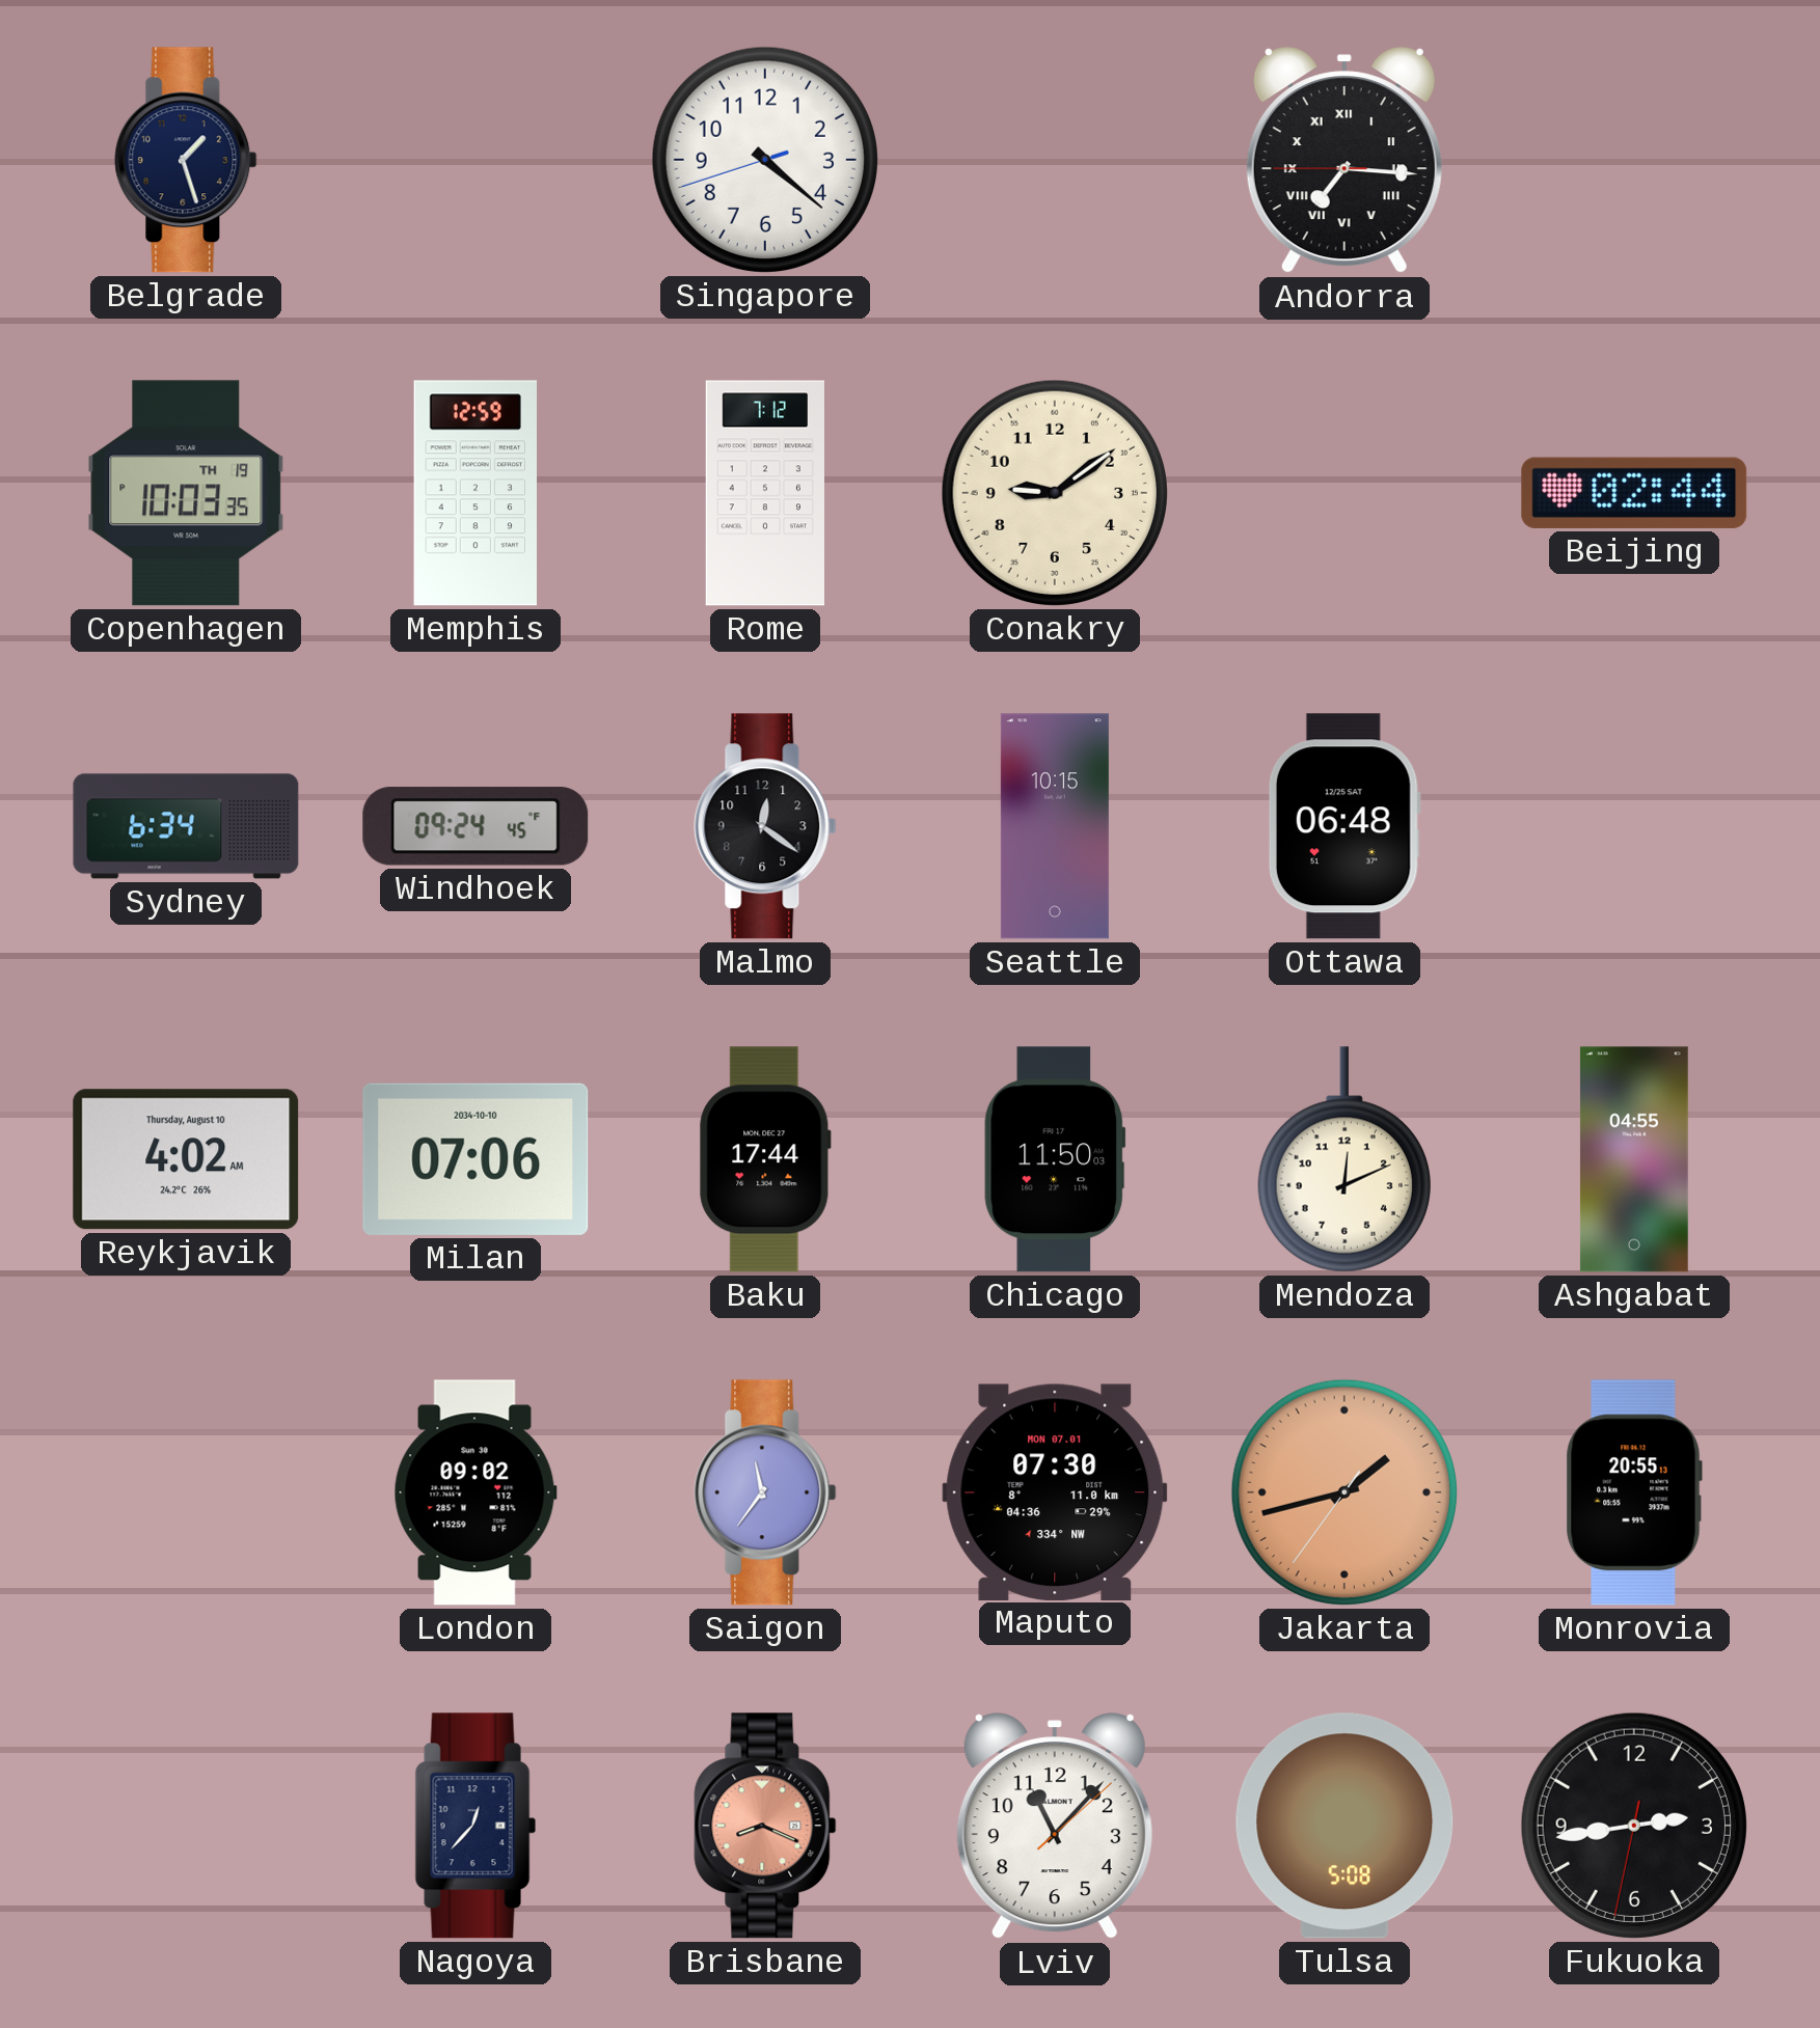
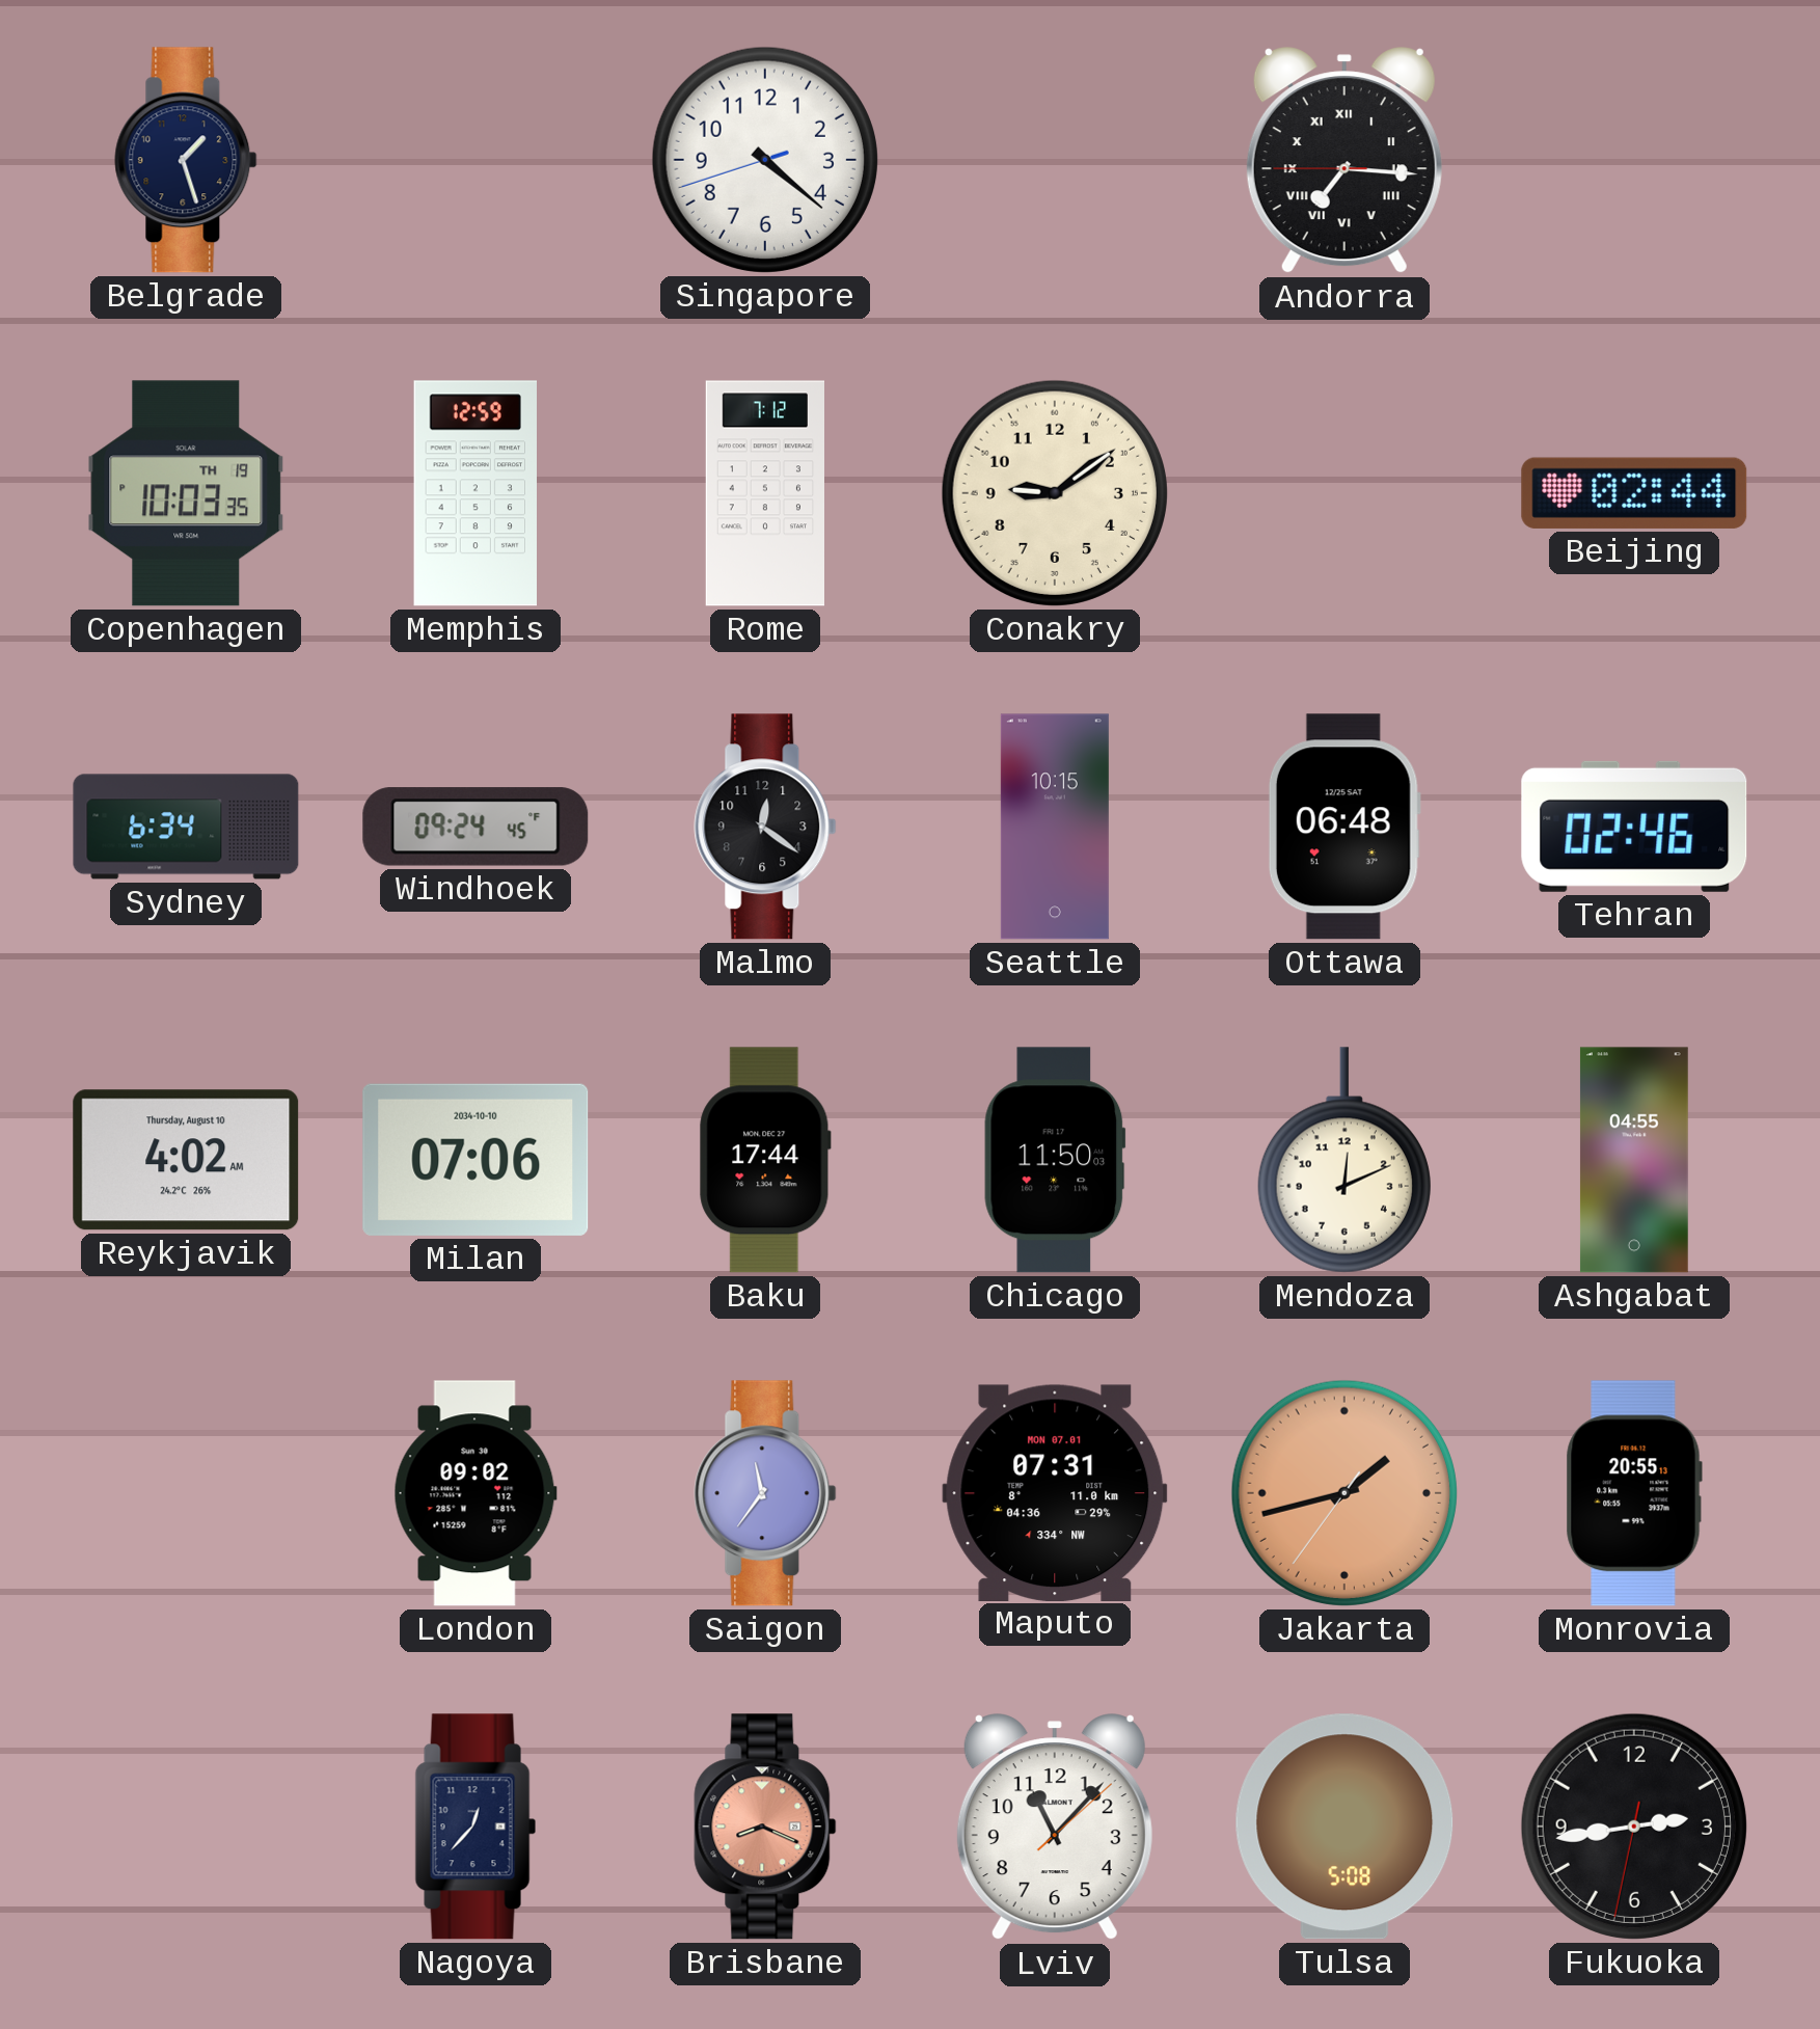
Tehran: none -> 02:46
Maputo: 07:30 -> 07:31
